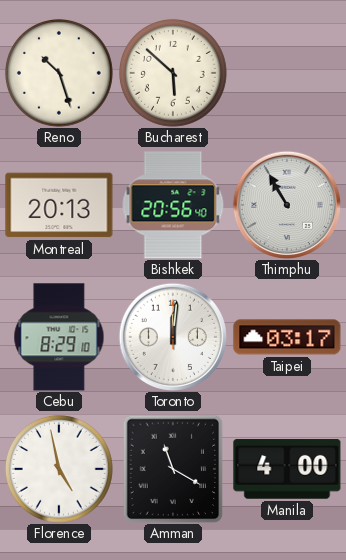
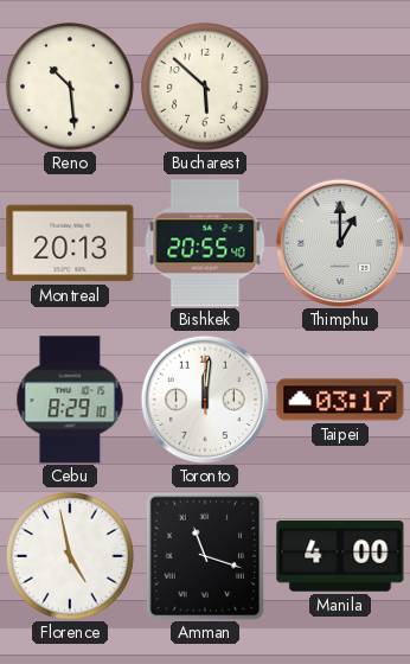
Reno: 10:27 -> 10:29
Bishkek: 20:56 -> 20:55
Thimphu: 10:55 -> 1:00
Amman: 11:20 -> 11:18
